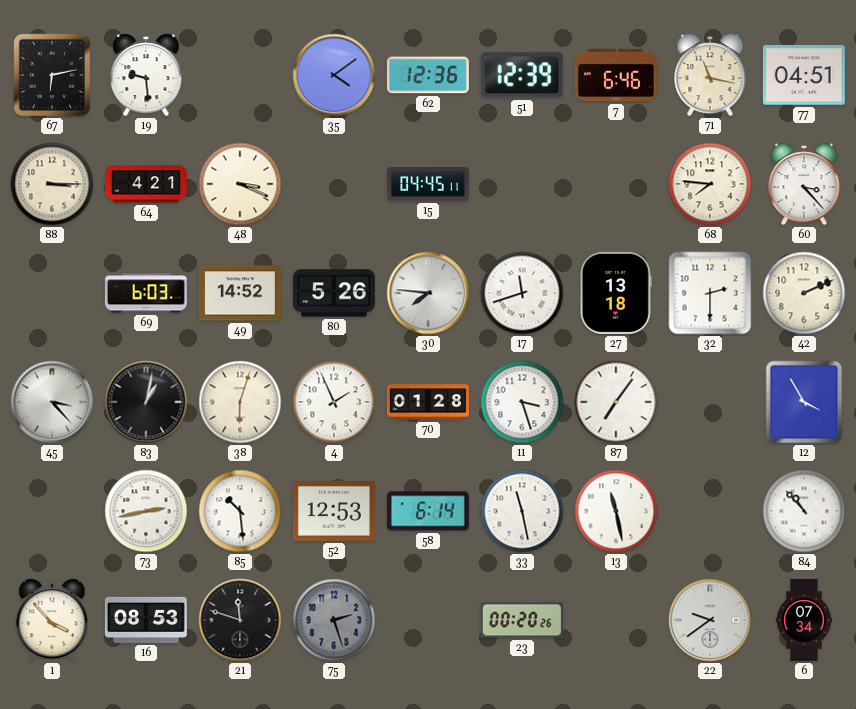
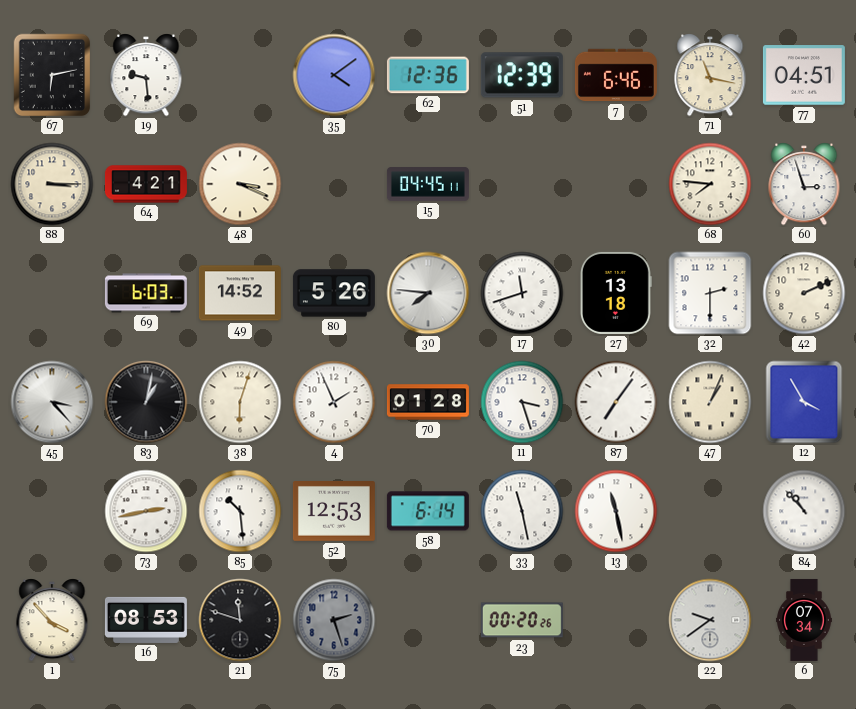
60: 3:23 -> 2:57
47: none -> 1:04
